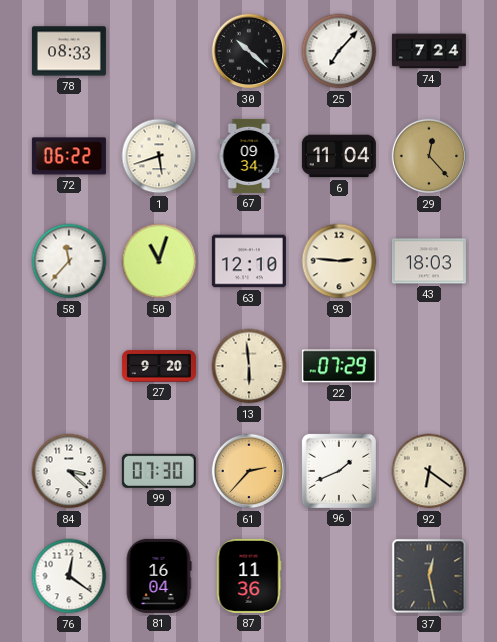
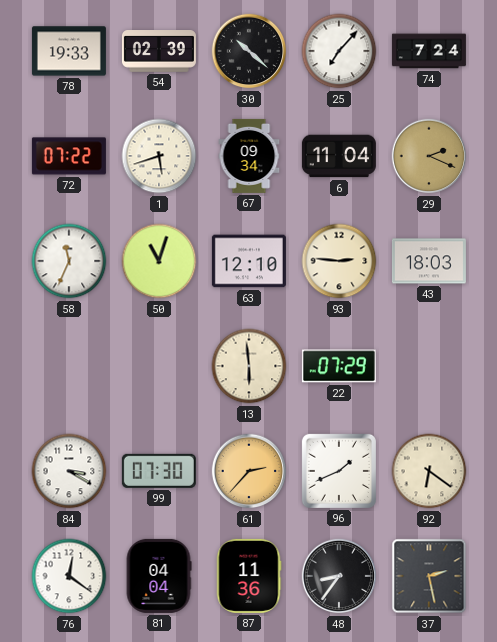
78: 08:33 -> 19:33
54: none -> 02:39
72: 06:22 -> 07:22
29: 12:23 -> 2:19
58: 11:37 -> 11:34
27: 9:20 -> none
84: 3:22 -> 3:20
81: 16:04 -> 04:04
48: none -> 8:36
37: 12:28 -> 2:28
